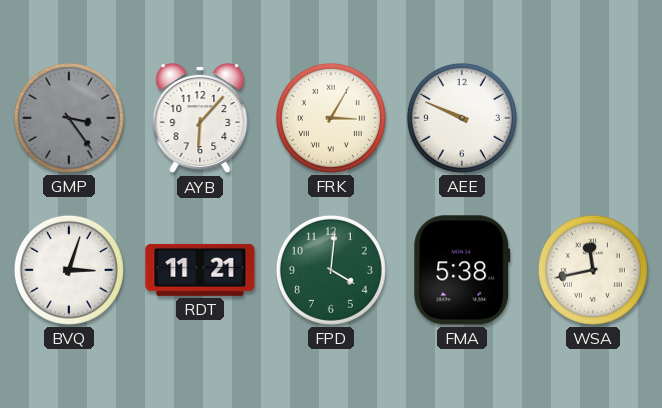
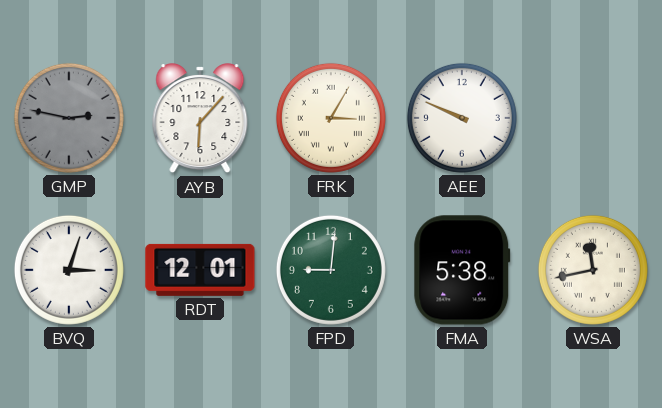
GMP: 3:24 -> 2:47
RDT: 11:21 -> 12:01
FPD: 4:01 -> 9:01
